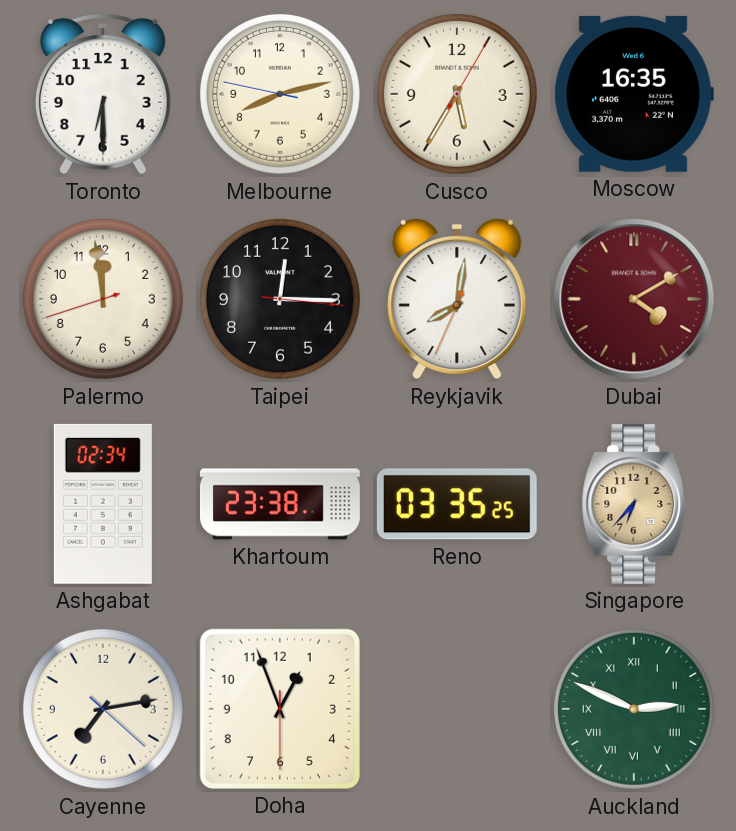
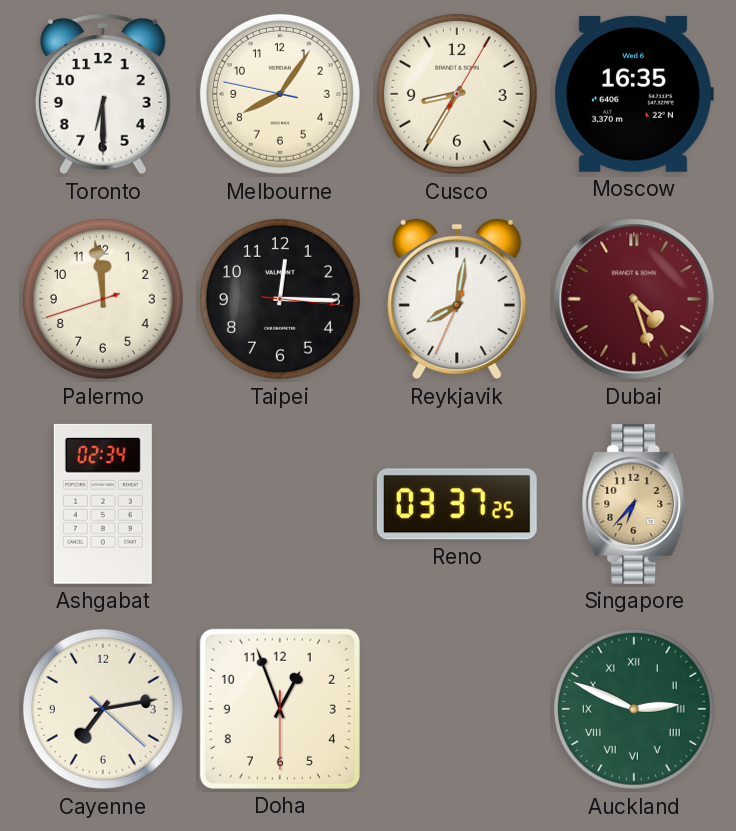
Melbourne: 8:12 -> 8:05
Cusco: 5:35 -> 8:35
Dubai: 4:10 -> 4:27
Khartoum: 23:38 -> none
Reno: 03:35 -> 03:37
